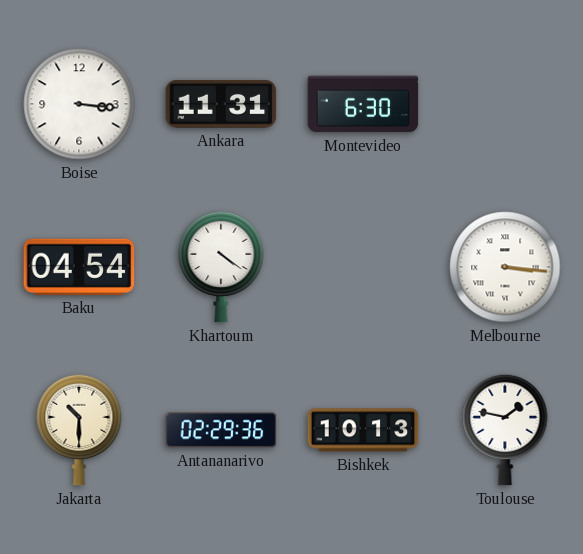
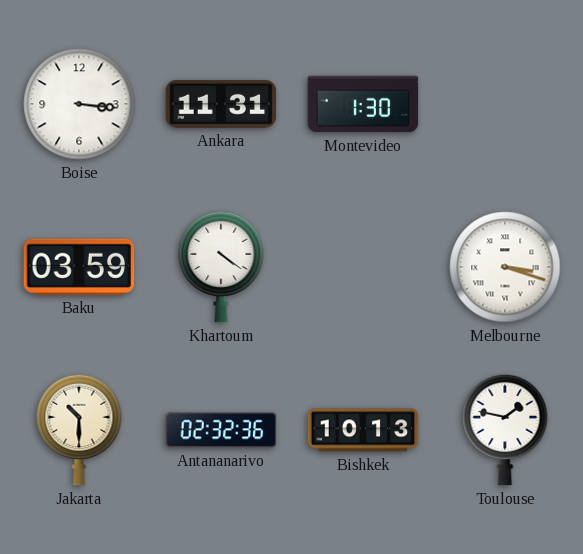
Montevideo: 6:30 -> 1:30
Baku: 04:54 -> 03:59
Melbourne: 3:16 -> 3:18
Antananarivo: 02:29 -> 02:32
